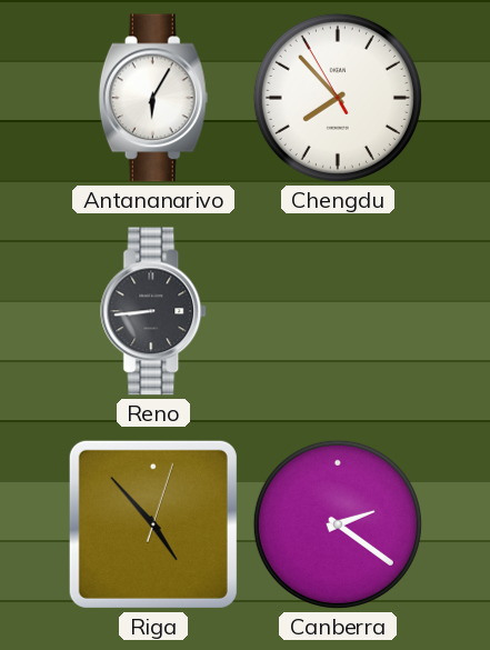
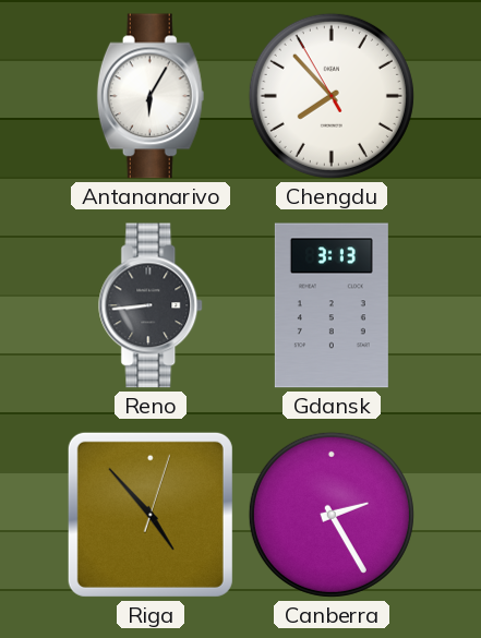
Gdansk: none -> 3:13
Canberra: 2:21 -> 2:25
